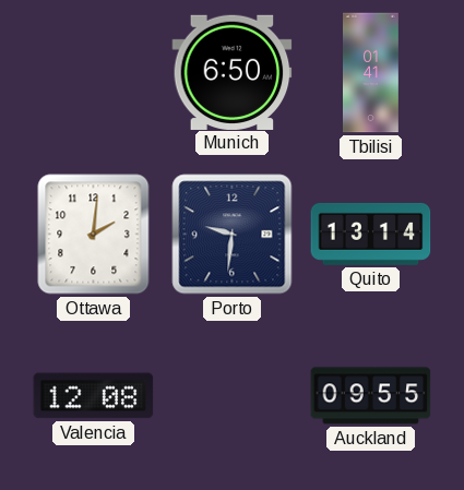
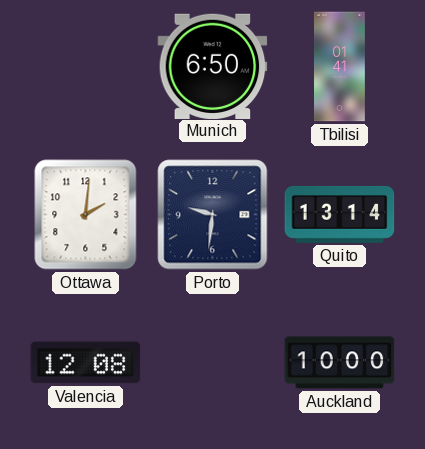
Auckland: 09:55 -> 10:00
